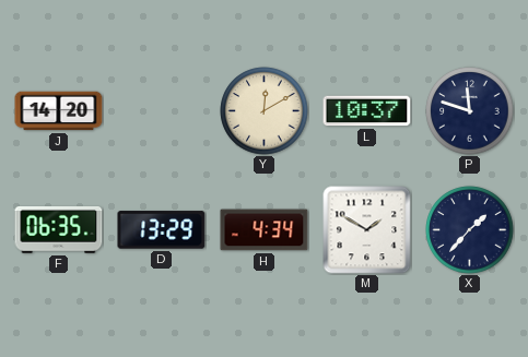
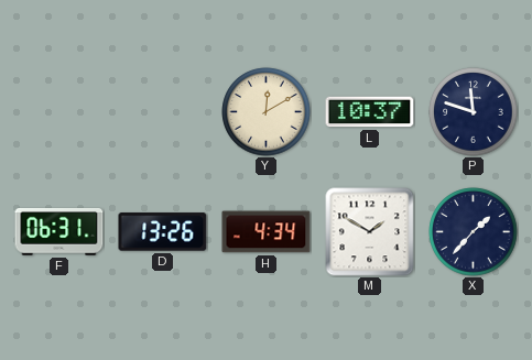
J: 14:20 -> none
F: 06:35 -> 06:31
D: 13:29 -> 13:26
